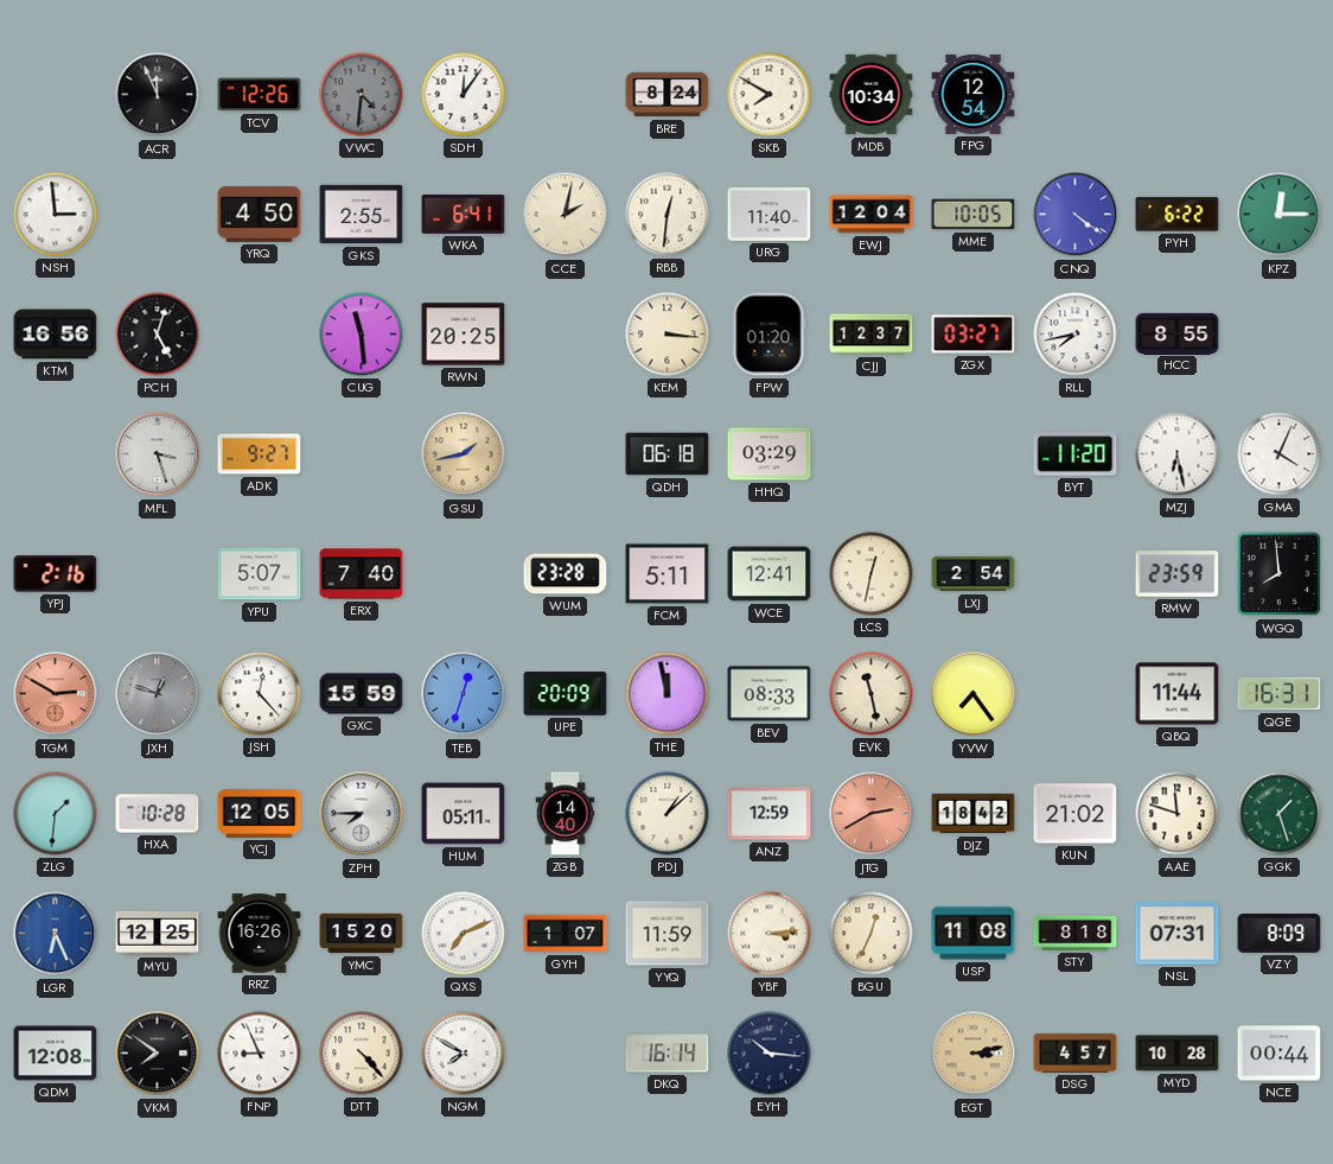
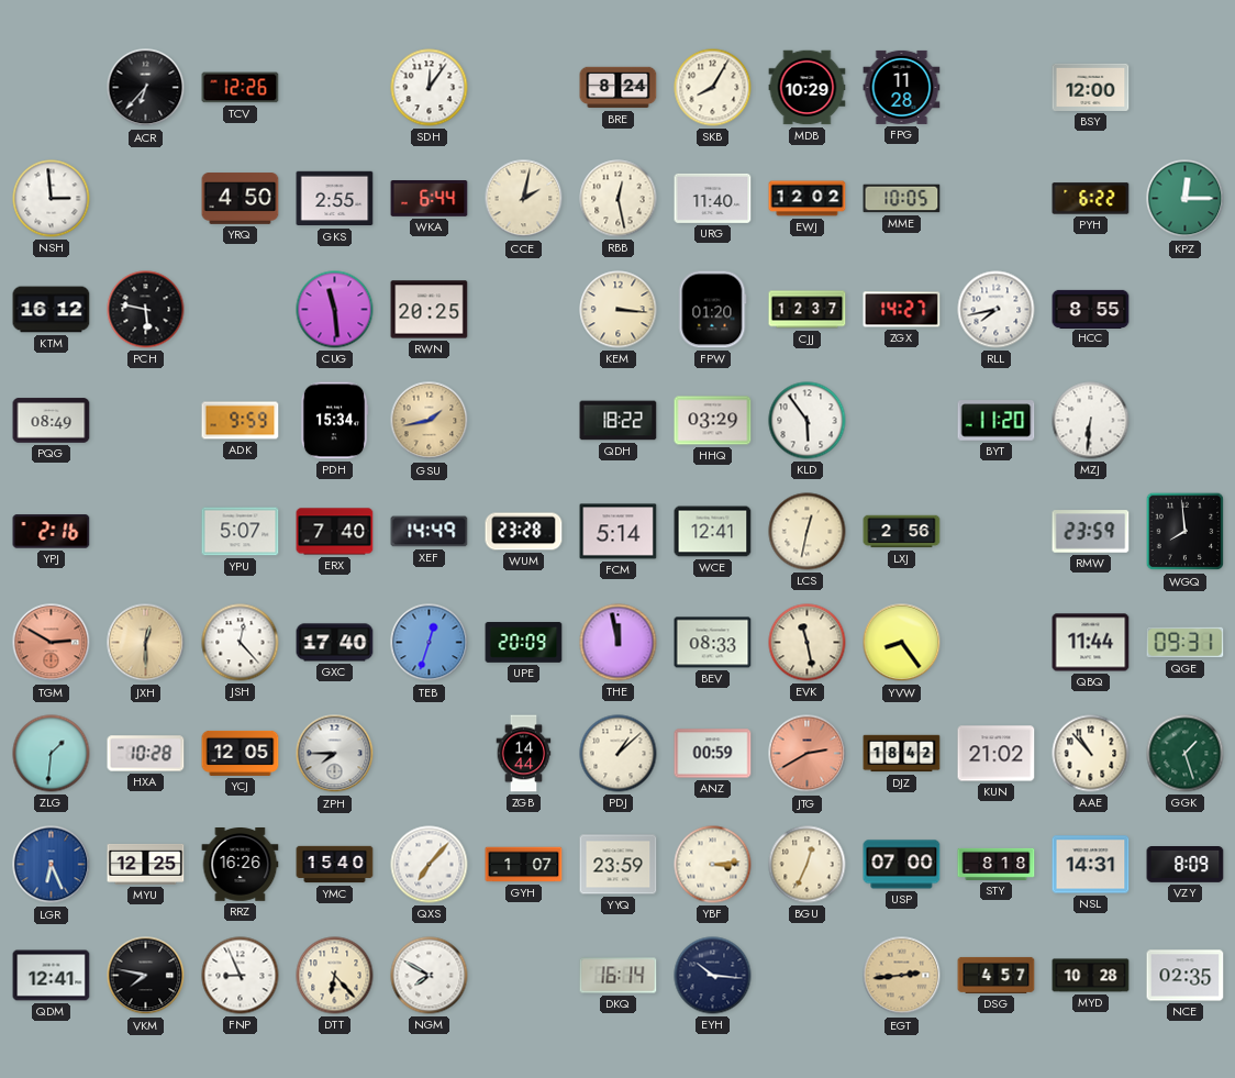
ACR: 11:56 -> 6:37
VWC: 4:31 -> none
SKB: 7:50 -> 8:05
MDB: 10:34 -> 10:29
FPG: 12:54 -> 11:28
BSY: none -> 12:00
WKA: 6:41 -> 6:44
RBB: 12:31 -> 12:28
EWJ: 12:04 -> 12:02
CNQ: 4:21 -> none
KTM: 16:56 -> 16:12
PCH: 5:03 -> 5:47
ZGX: 03:27 -> 14:27
PQG: none -> 08:49
MFL: 3:27 -> none
ADK: 9:27 -> 9:59
PDH: none -> 15:34
QDH: 06:18 -> 18:22
KLD: none -> 5:54
MZJ: 6:28 -> 6:31
GMA: 4:04 -> none
XEF: none -> 14:49
FCM: 5:11 -> 5:14
LXJ: 2:54 -> 2:56
JXH: 12:48 -> 12:30
JXH dial: grey -> champagne
GXC: 15:59 -> 17:40
YVW: 7:24 -> 8:24
QGE: 16:31 -> 09:31
HUM: 05:11 -> none
ZGB: 14:40 -> 14:44
ANZ: 12:59 -> 00:59
AAE: 11:48 -> 10:53
YMC: 15:20 -> 15:40
QXS: 7:11 -> 7:07
YYQ: 11:59 -> 23:59
USP: 11:08 -> 07:00
NSL: 07:31 -> 14:31
QDM: 12:08 -> 12:41
VKM: 7:51 -> 7:47
DTT: 4:23 -> 6:23
EGT: 3:13 -> 2:44
NCE: 00:44 -> 02:35
